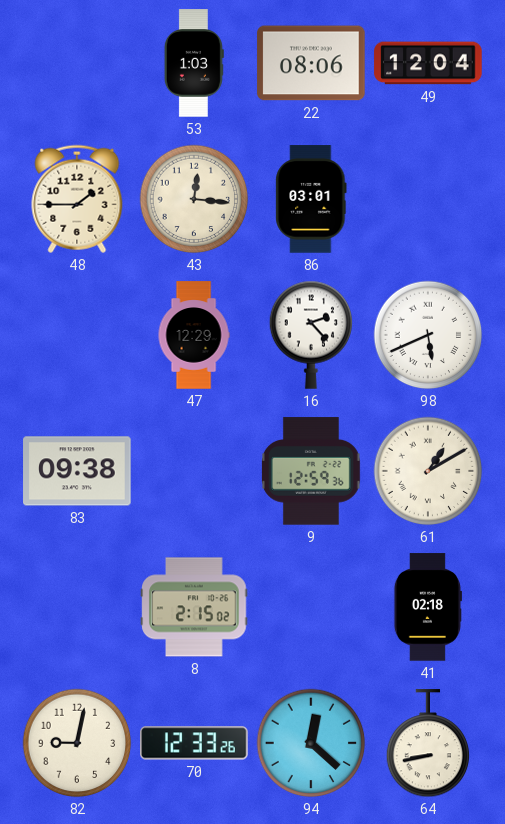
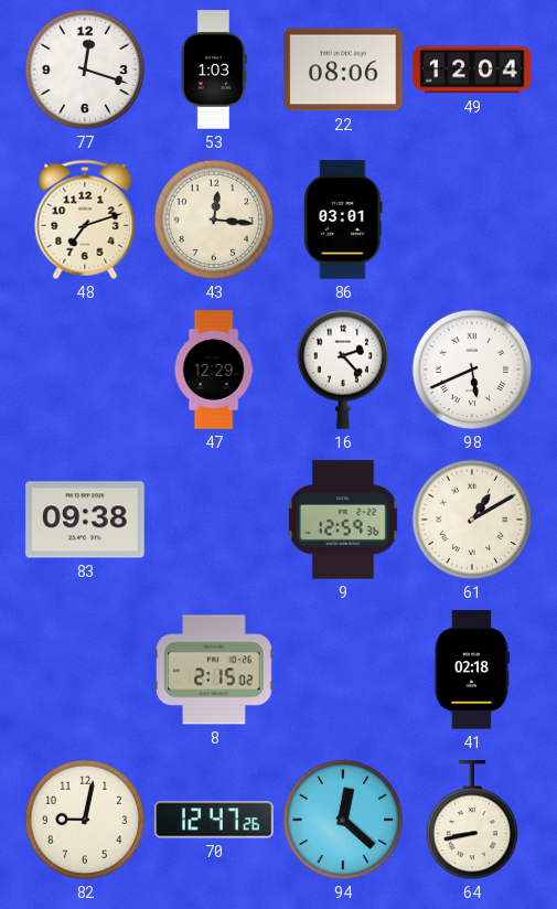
77: none -> 12:18
48: 1:45 -> 7:12
70: 12:33 -> 12:47
